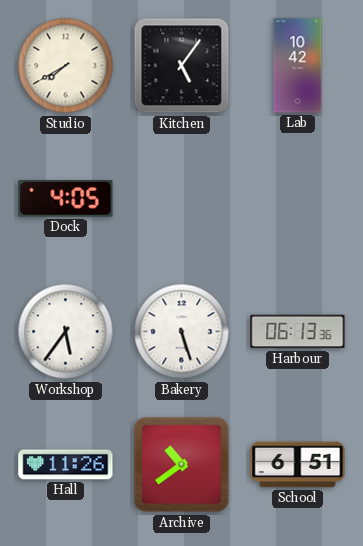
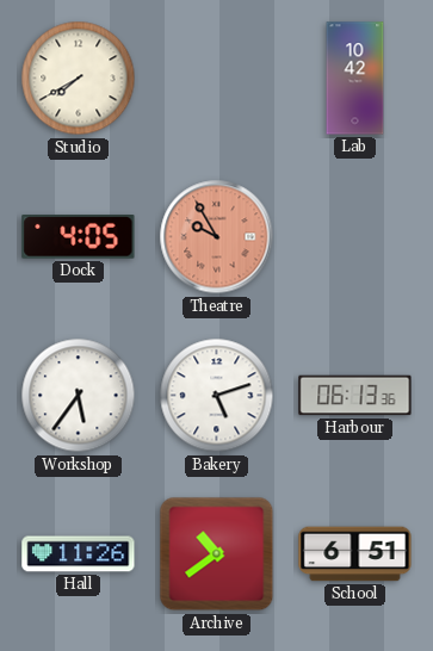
Kitchen: 5:06 -> none
Theatre: none -> 9:55
Bakery: 5:27 -> 5:12
